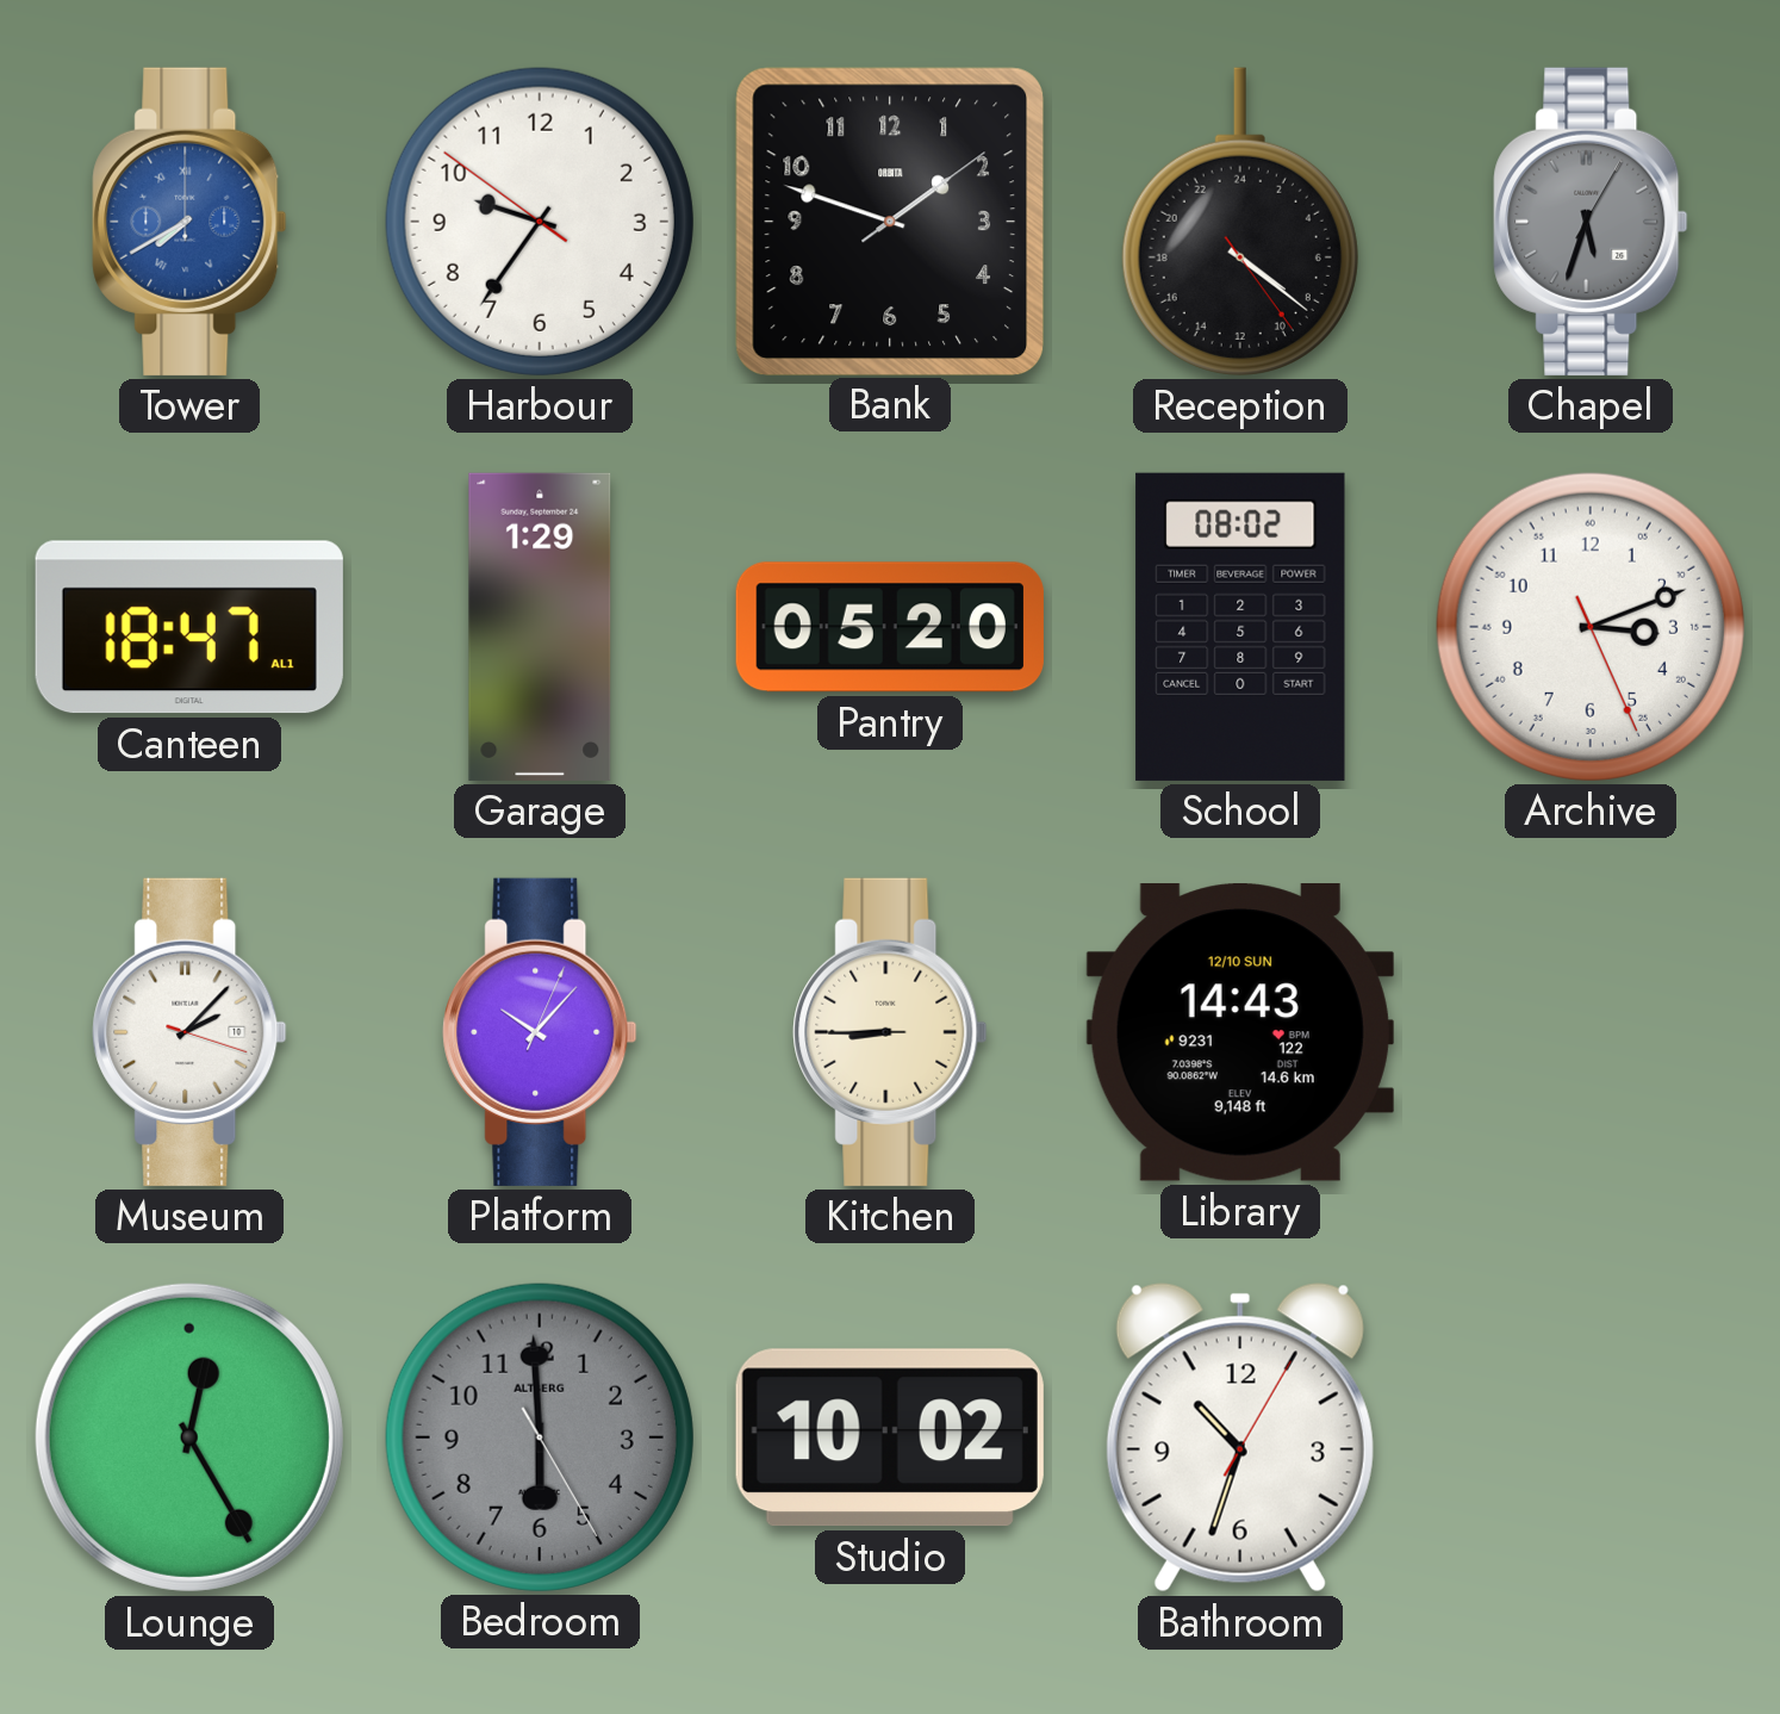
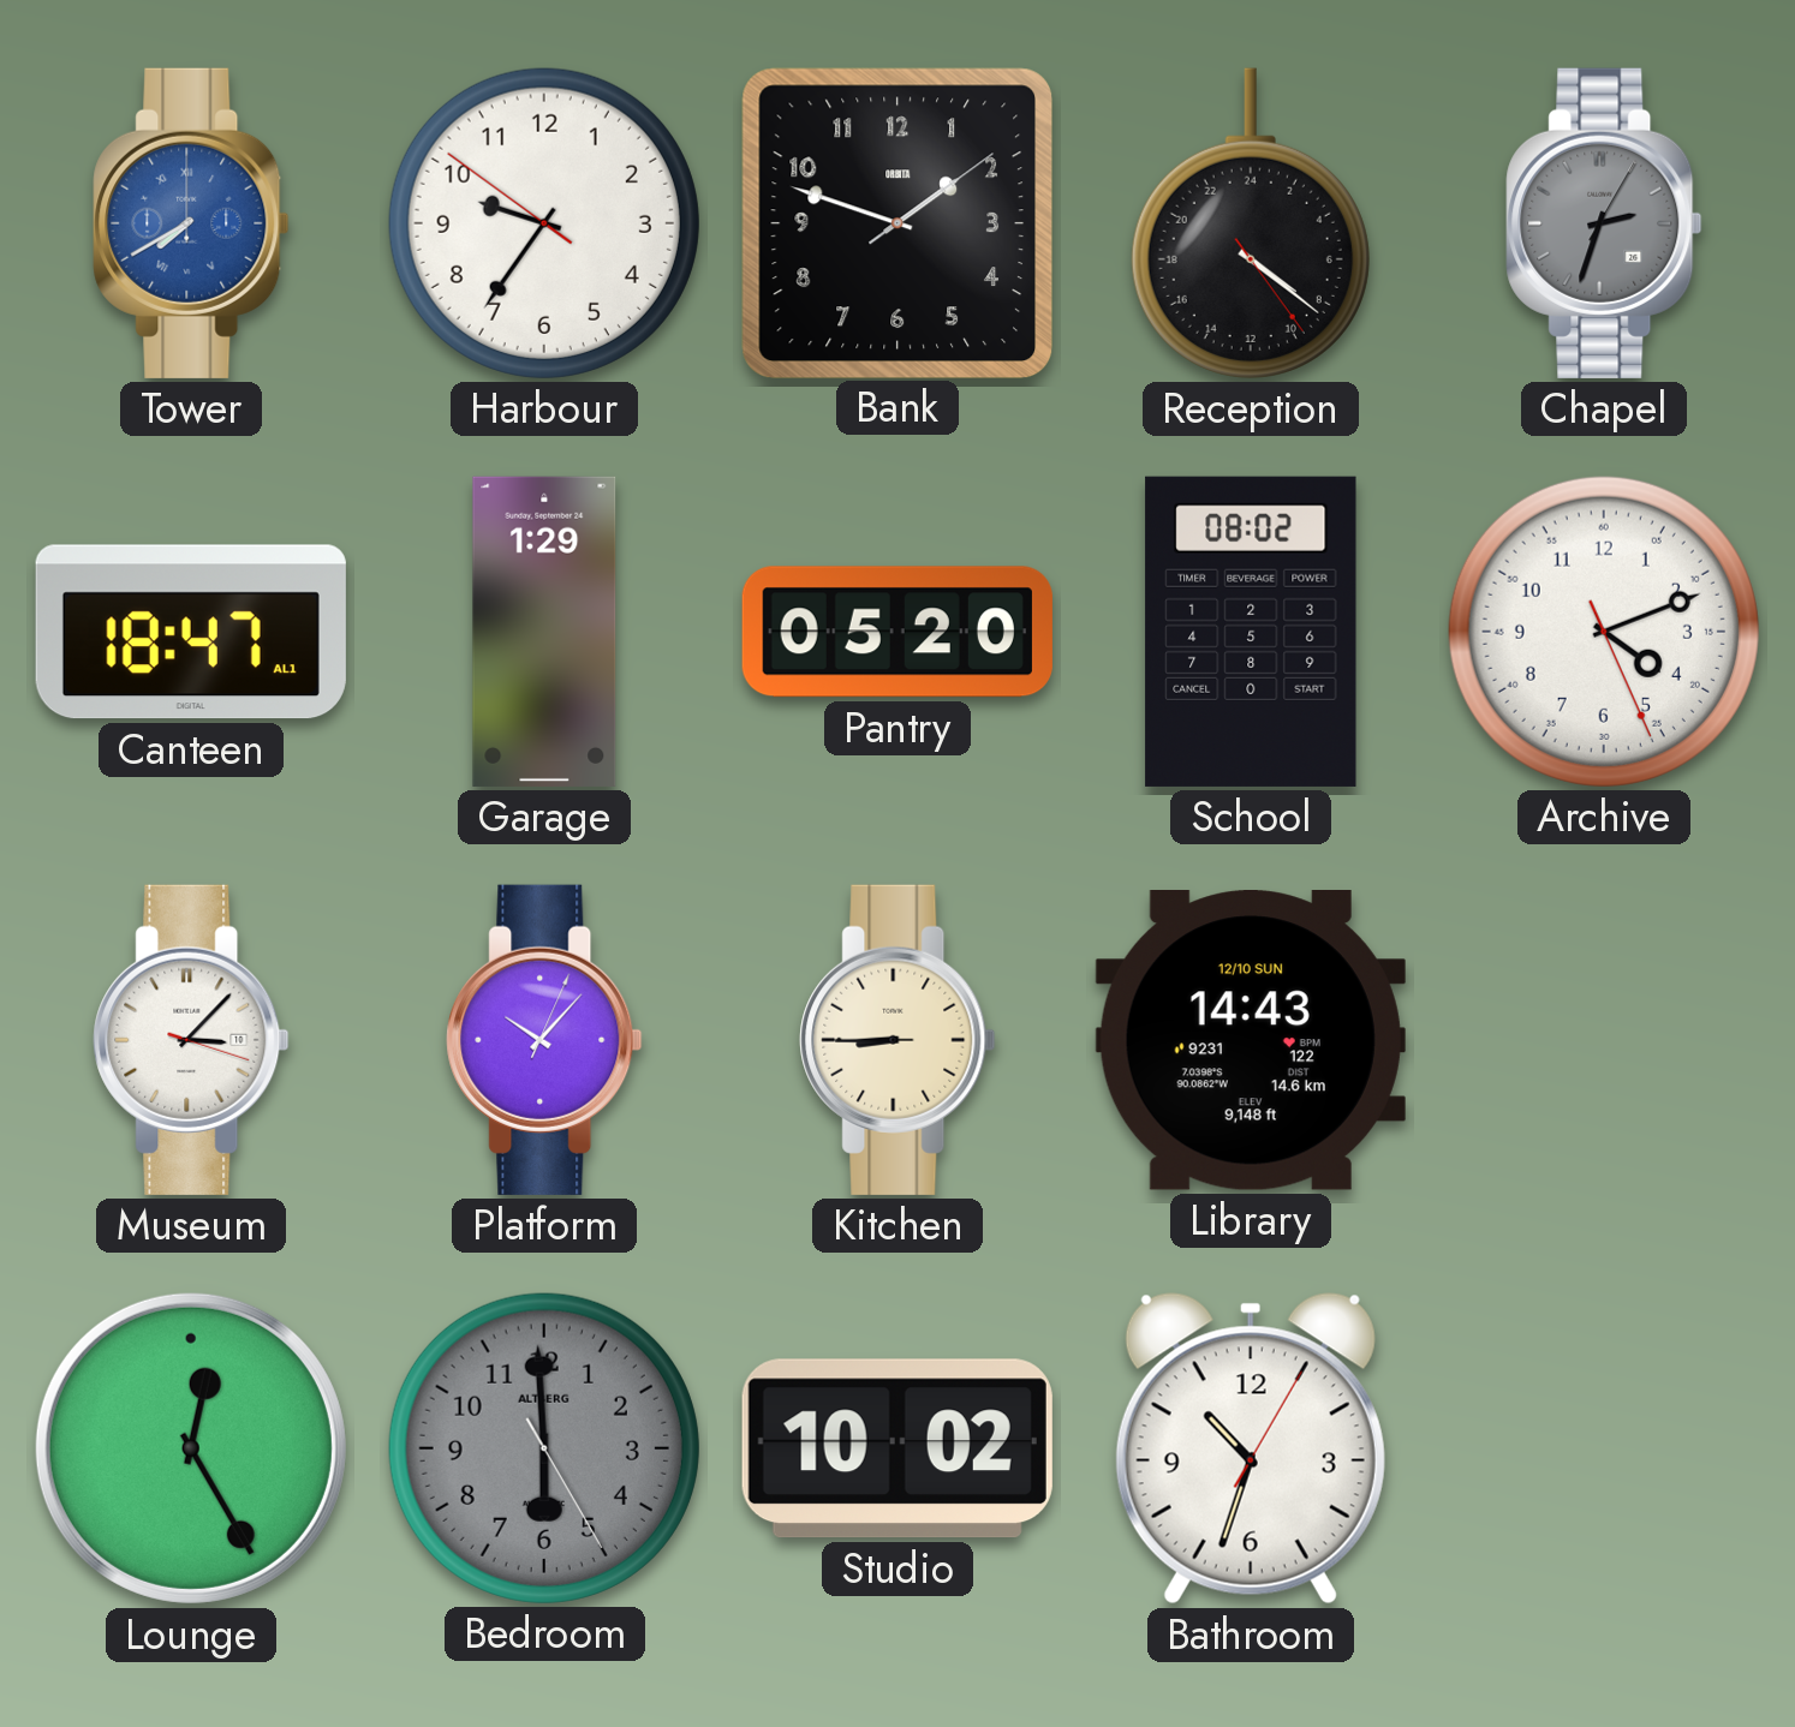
Chapel: 5:33 -> 2:33
Archive: 3:11 -> 4:11
Museum: 2:07 -> 3:07
